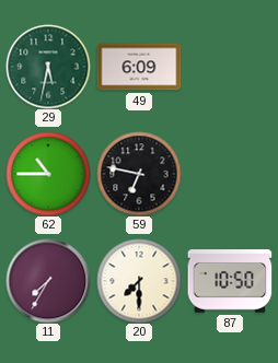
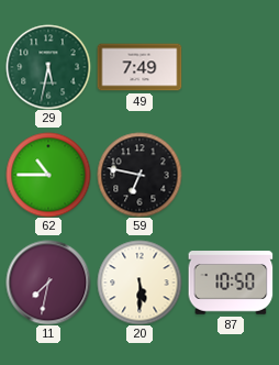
49: 6:09 -> 7:49
11: 7:35 -> 7:32
20: 7:30 -> 5:30
